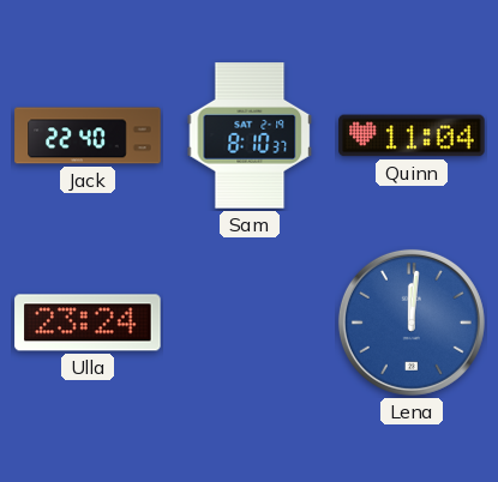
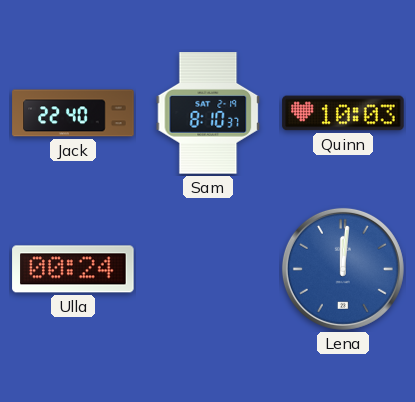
Quinn: 11:04 -> 10:03
Ulla: 23:24 -> 00:24
